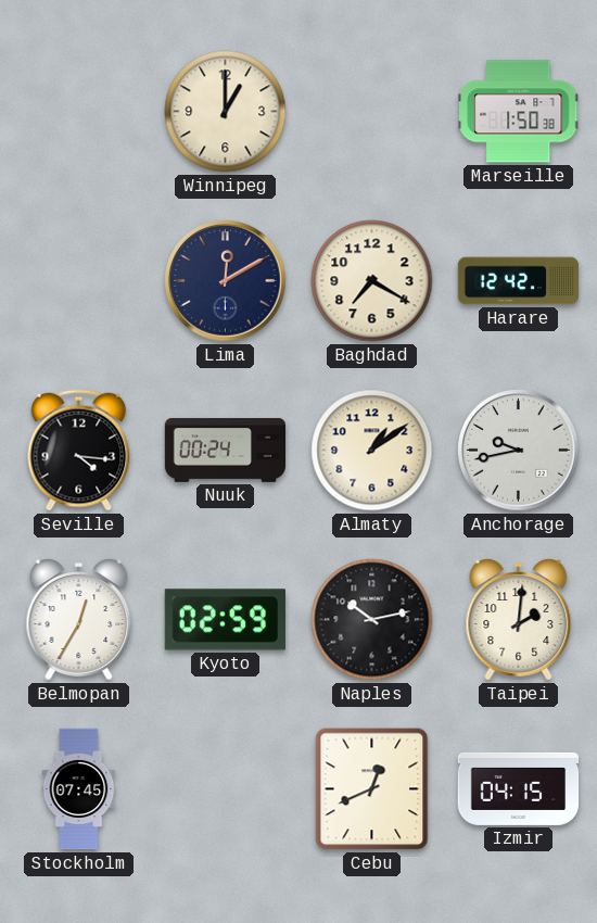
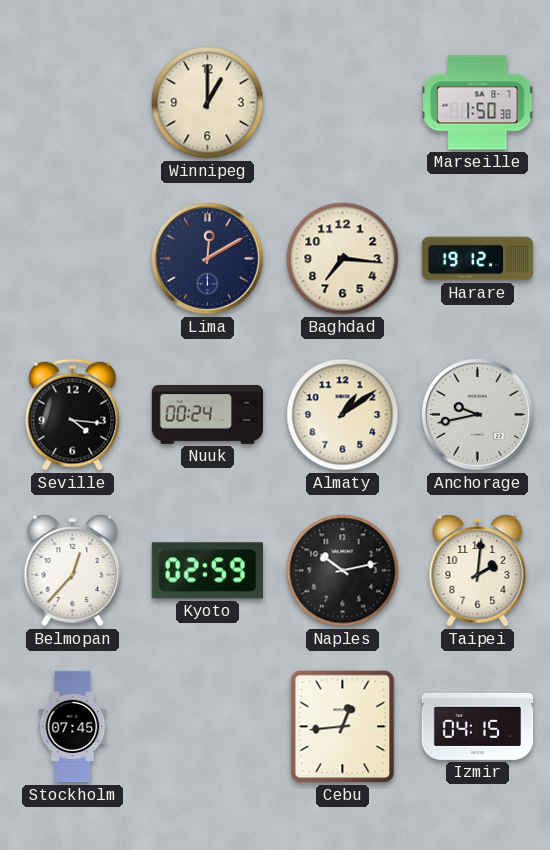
Baghdad: 7:20 -> 7:16
Harare: 12:42 -> 19:12
Belmopan: 12:35 -> 12:37
Cebu: 12:41 -> 12:44
